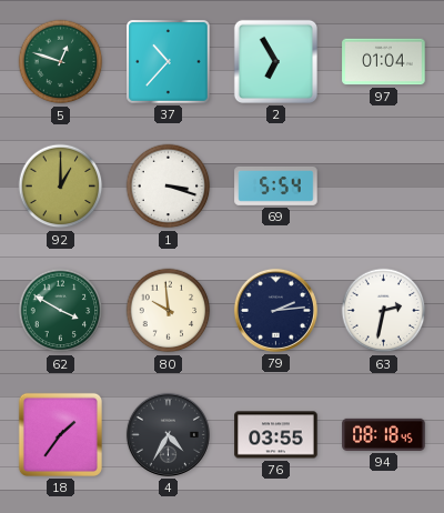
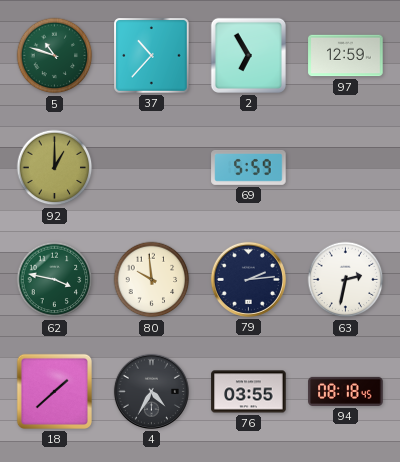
5: 12:48 -> 10:48
97: 01:04 -> 12:59
1: 3:18 -> none
69: 5:54 -> 5:59
62: 3:50 -> 3:47
18: 1:36 -> 1:38
